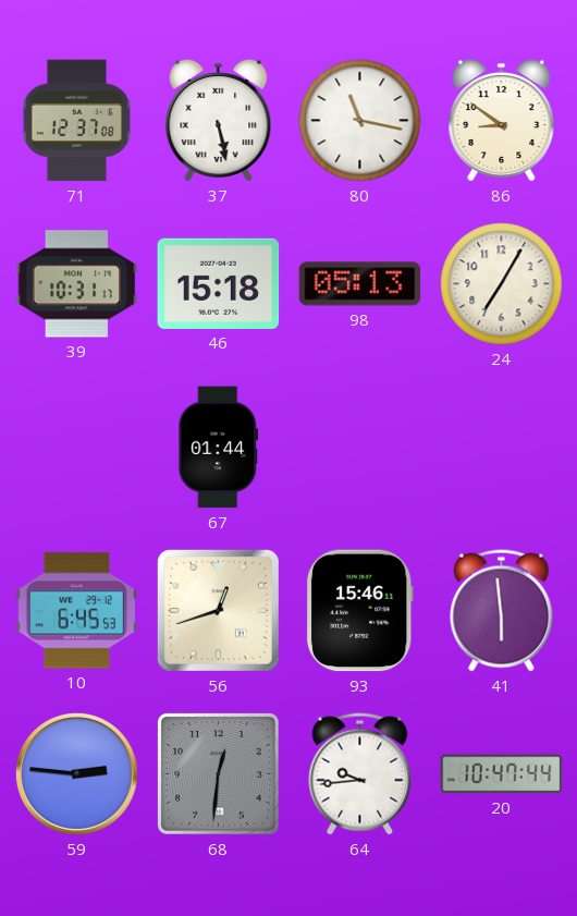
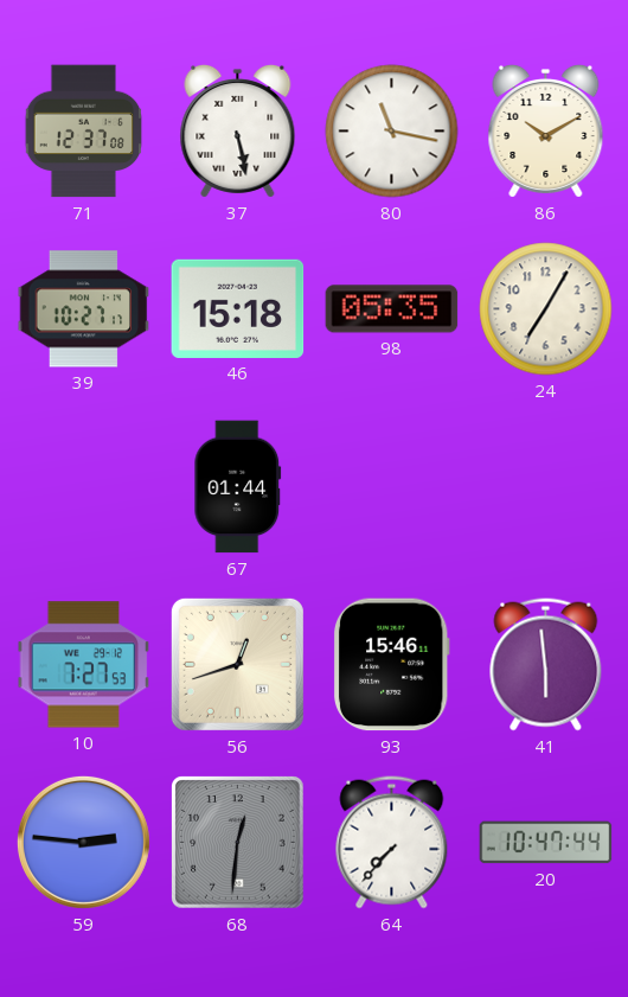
86: 8:51 -> 10:10
39: 10:31 -> 10:27
98: 05:13 -> 05:35
10: 6:45 -> 7:27
64: 9:44 -> 7:37
